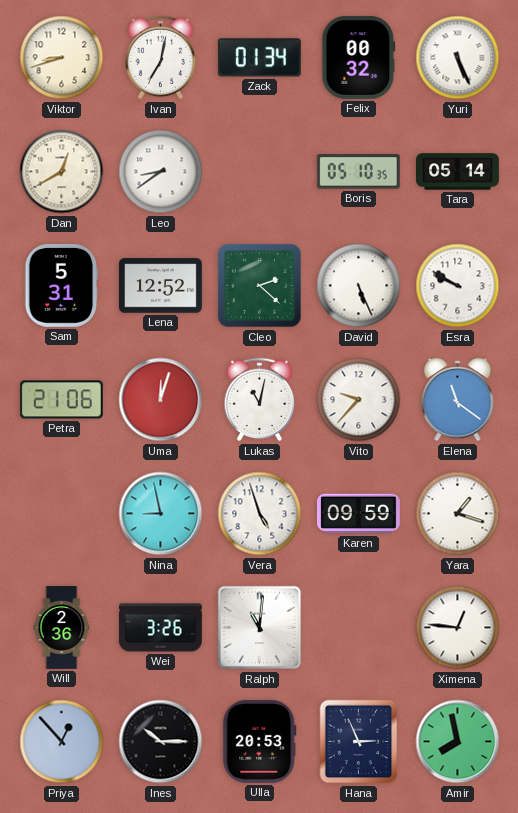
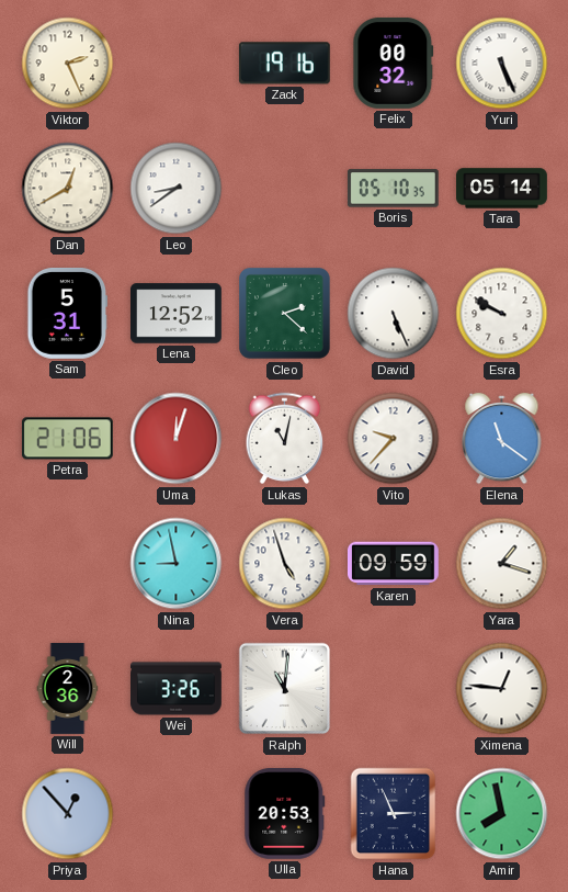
Viktor: 8:42 -> 2:26
Ivan: 7:02 -> none
Zack: 01:34 -> 19:16
Ines: 10:15 -> none
